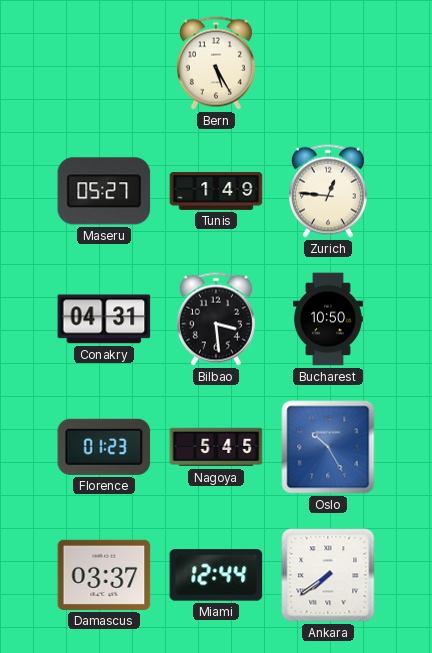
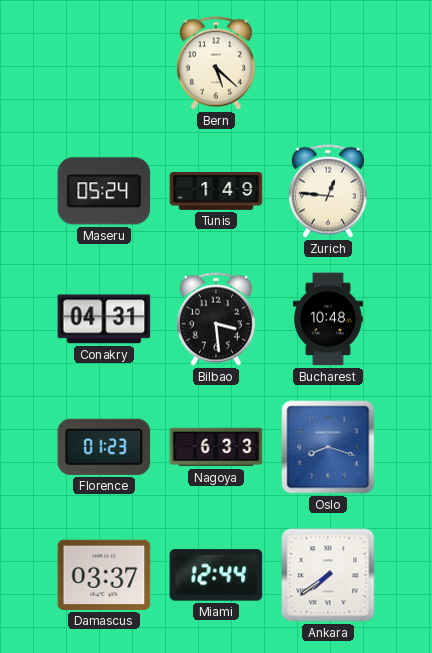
Bern: 5:25 -> 5:22
Maseru: 05:27 -> 05:24
Bucharest: 10:50 -> 10:48
Nagoya: 5:45 -> 6:33
Oslo: 10:25 -> 8:18
